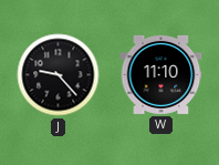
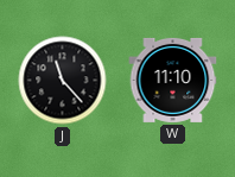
J: 9:23 -> 11:23
